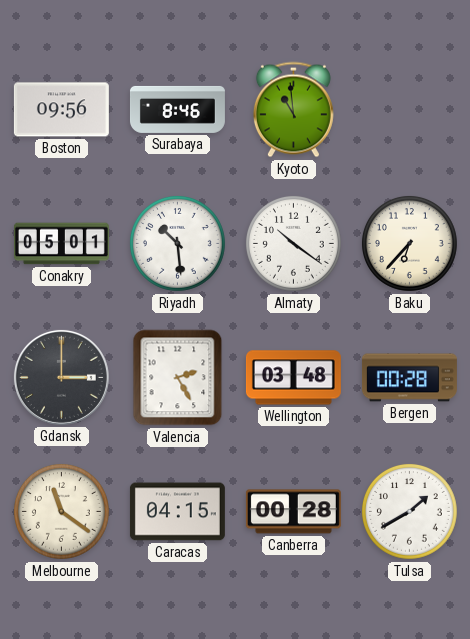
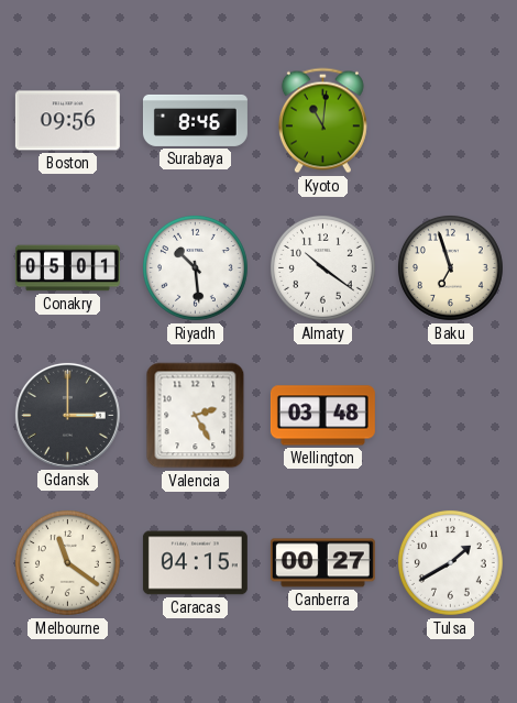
Kyoto: 10:59 -> 11:01
Baku: 6:37 -> 6:57
Bergen: 00:28 -> none
Canberra: 00:28 -> 00:27
